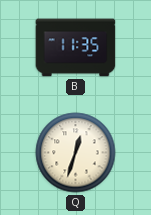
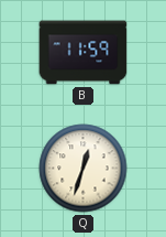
B: 11:35 -> 11:59
